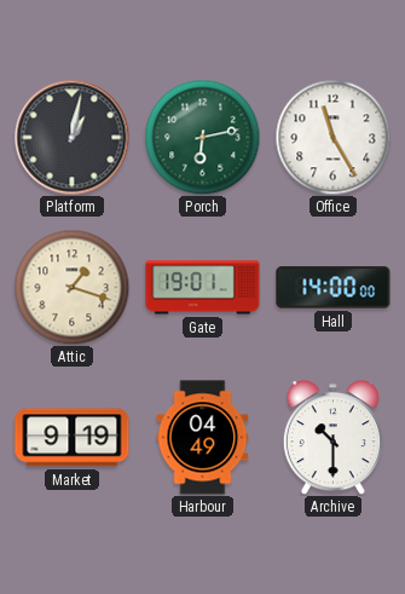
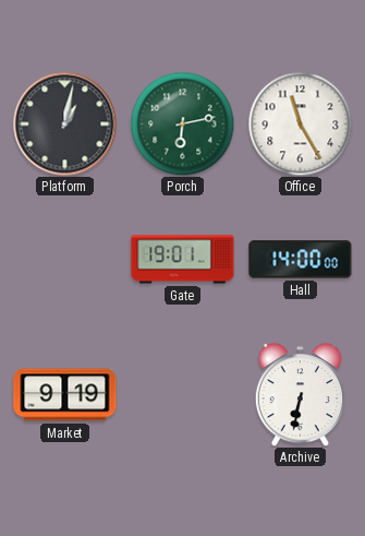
Attic: 1:18 -> none
Harbour: 04:49 -> none
Archive: 10:30 -> 6:32
